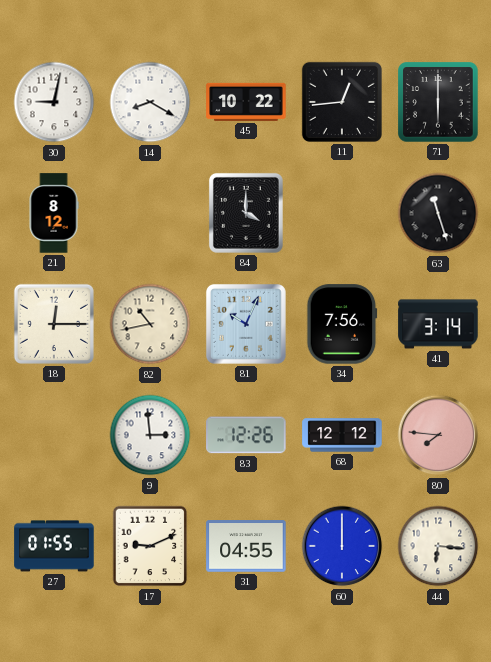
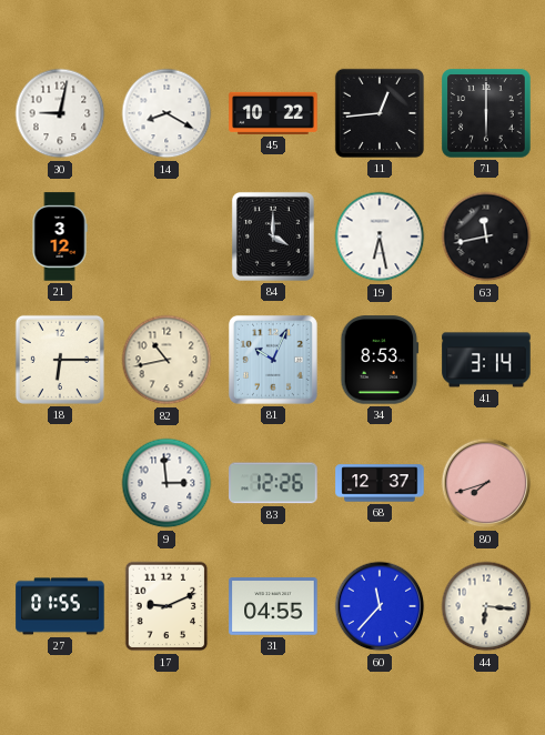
21: 8:12 -> 3:12
19: none -> 6:28
63: 11:27 -> 11:43
18: 12:15 -> 6:15
34: 7:56 -> 8:53
68: 12:12 -> 12:37
80: 7:46 -> 7:42
60: 12:00 -> 11:37
